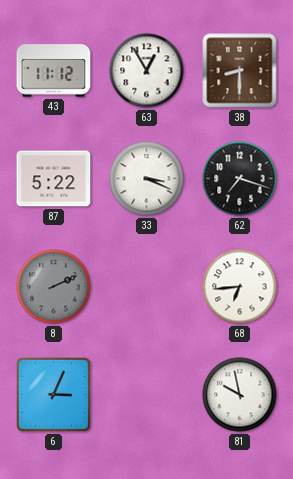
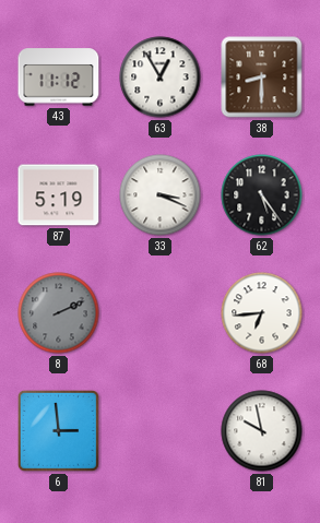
87: 5:22 -> 5:19
62: 7:18 -> 5:24
6: 3:04 -> 2:59
